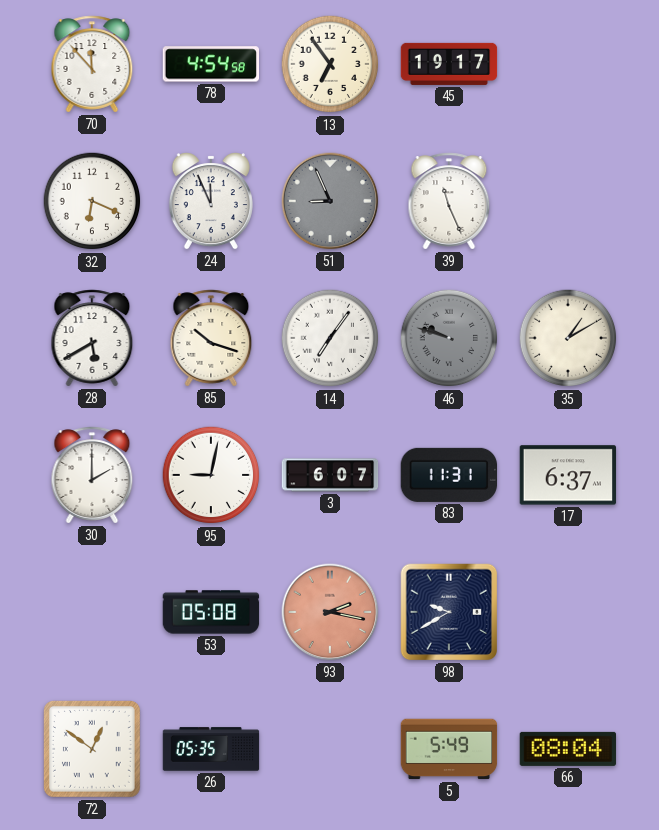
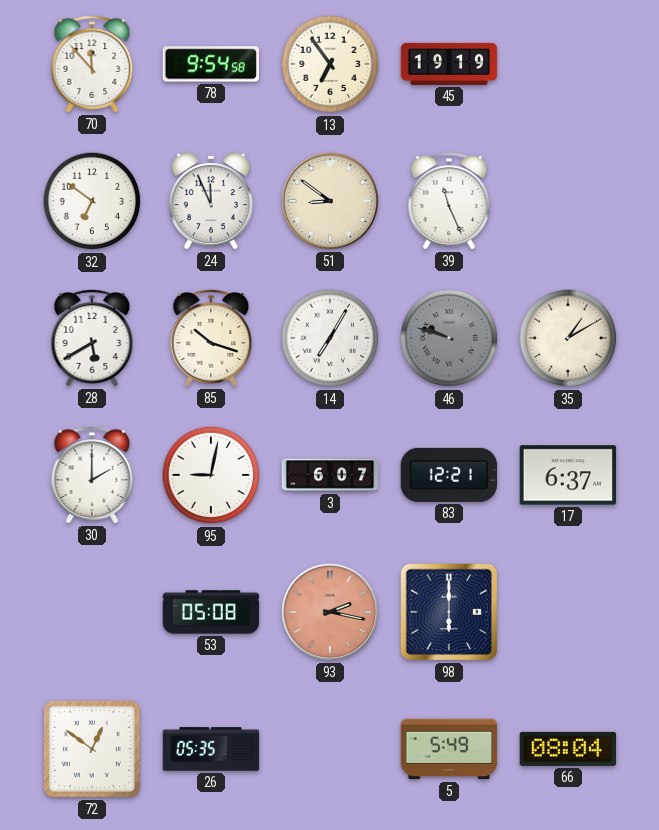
78: 4:54 -> 9:54
45: 19:17 -> 19:19
32: 6:19 -> 6:51
51: 8:56 -> 8:51
51 dial: grey -> cream
14: 7:06 -> 7:05
83: 11:31 -> 12:21
98: 9:40 -> 6:00
